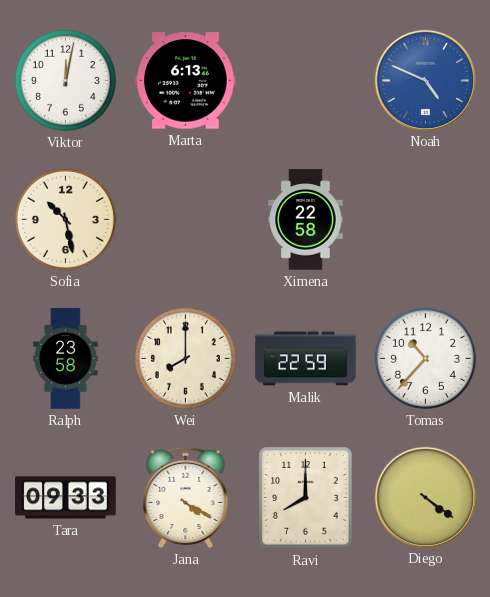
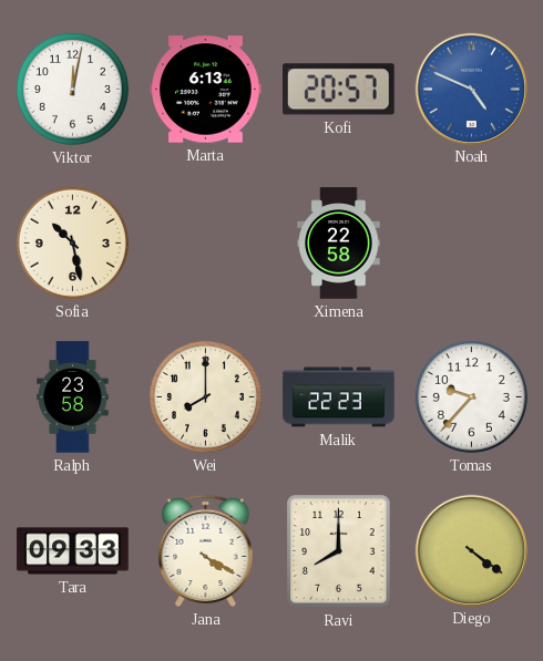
Kofi: none -> 20:57
Malik: 22:59 -> 22:23
Tomas: 10:37 -> 9:37
